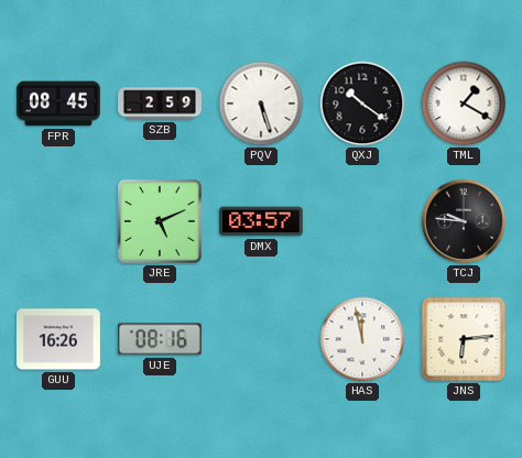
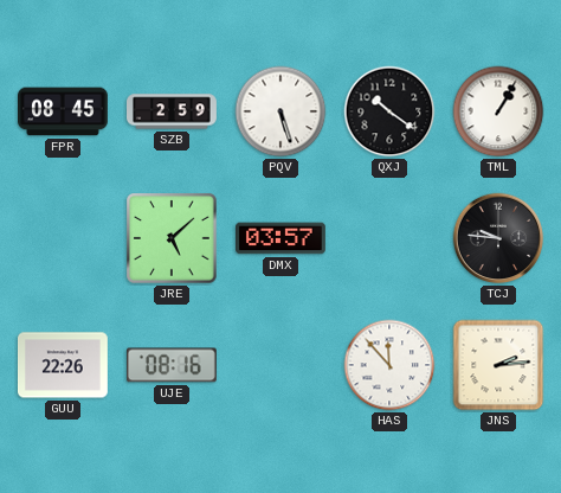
TML: 1:20 -> 1:05
JRE: 5:11 -> 5:08
GUU: 16:26 -> 22:26
HAS: 11:58 -> 11:53
JNS: 6:14 -> 2:14
